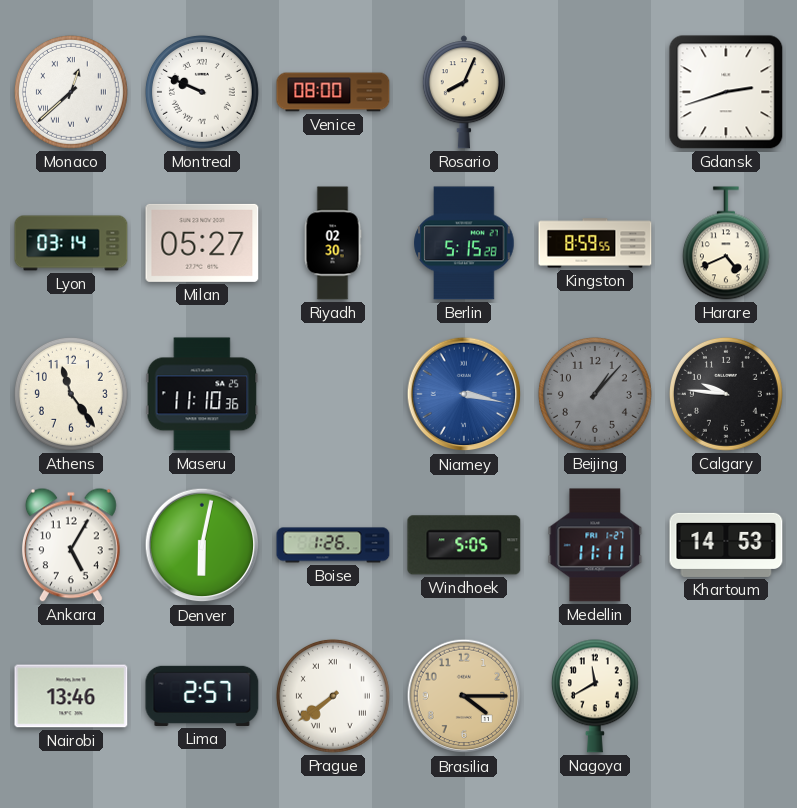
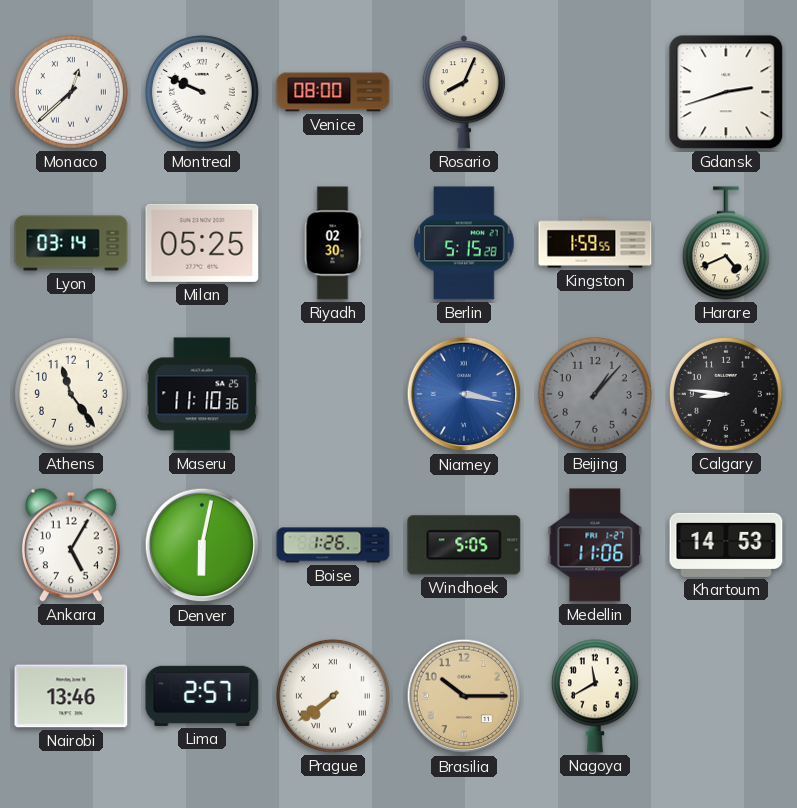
Milan: 05:27 -> 05:25
Kingston: 8:59 -> 1:59
Calgary: 9:46 -> 8:46
Medellin: 11:11 -> 11:06
Brasilia: 4:15 -> 10:15
